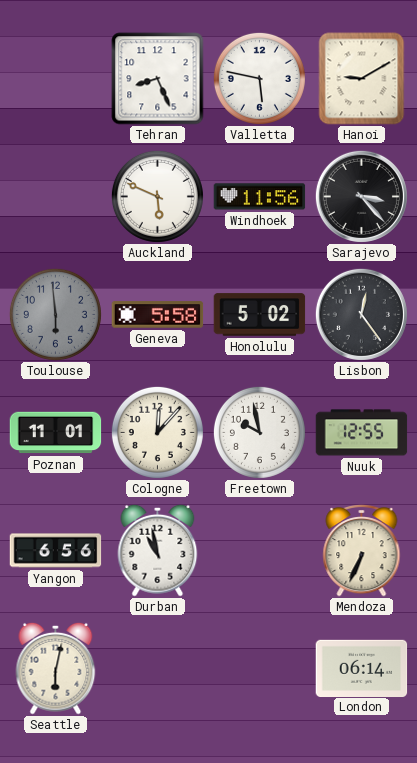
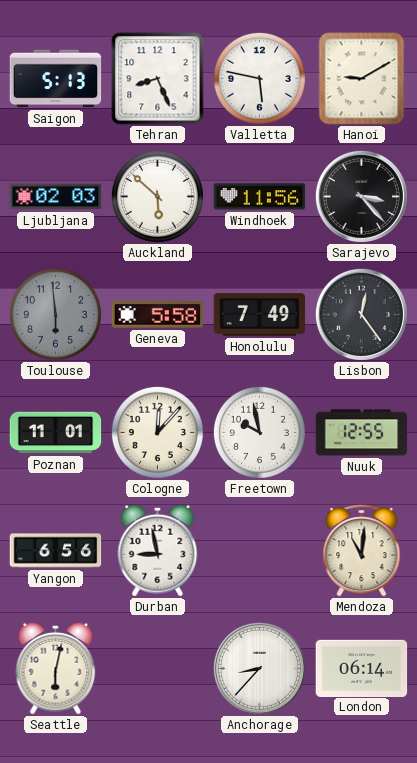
Saigon: none -> 5:13
Ljubljana: none -> 02:03
Auckland: 5:49 -> 5:52
Honolulu: 5:02 -> 7:49
Durban: 10:58 -> 8:58
Mendoza: 6:34 -> 11:01
Anchorage: none -> 8:37
